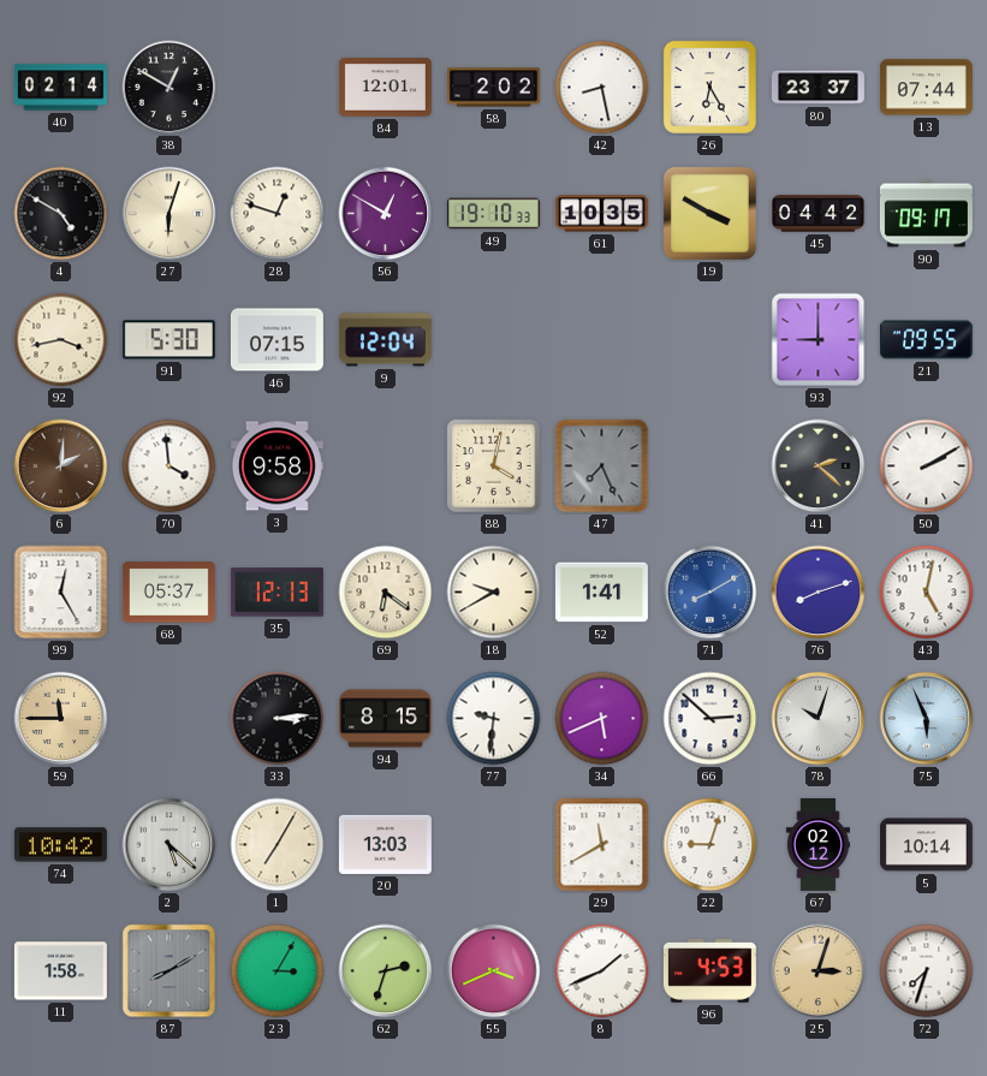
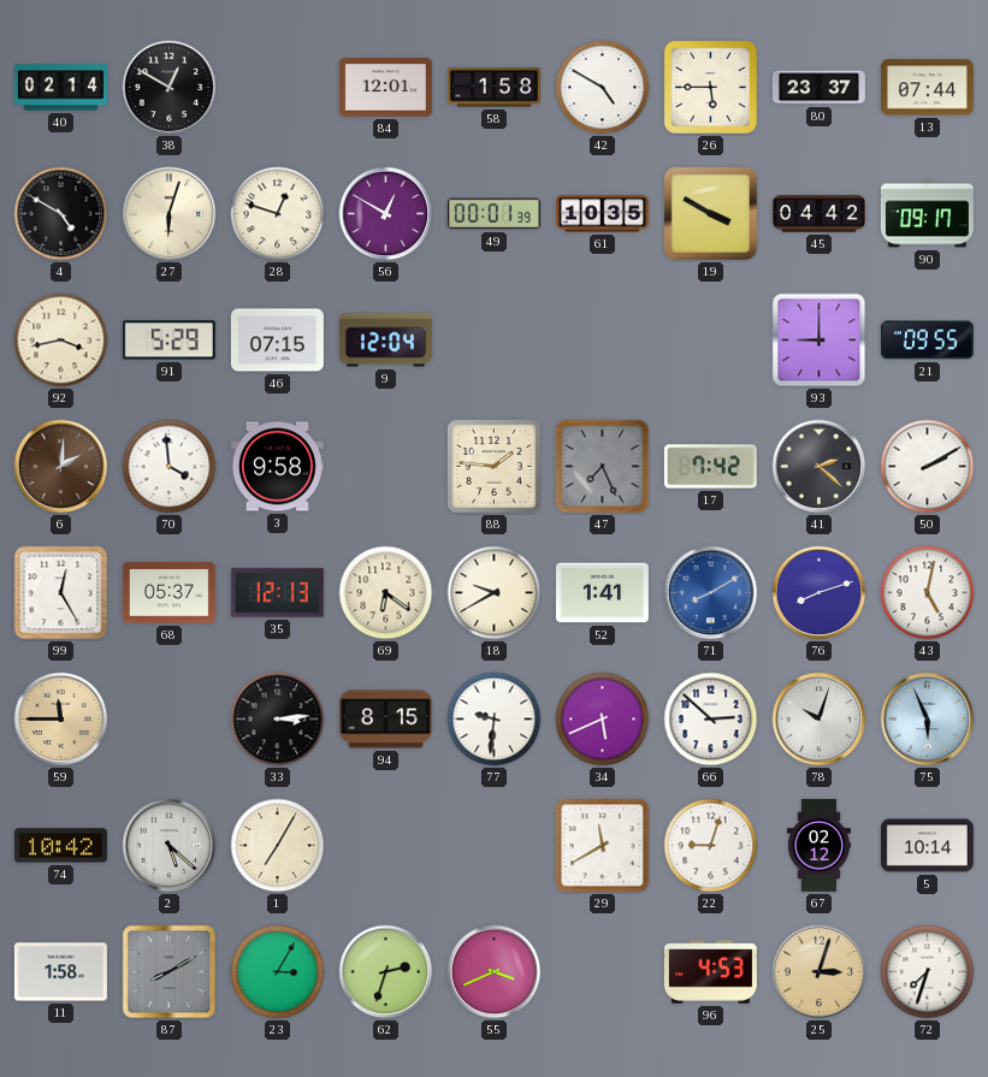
58: 2:02 -> 1:58
42: 8:28 -> 4:50
26: 6:25 -> 5:45
49: 19:10 -> 00:01
91: 5:30 -> 5:29
88: 4:02 -> 1:46
17: none -> 7:42
20: 13:03 -> none
8: 1:41 -> none
